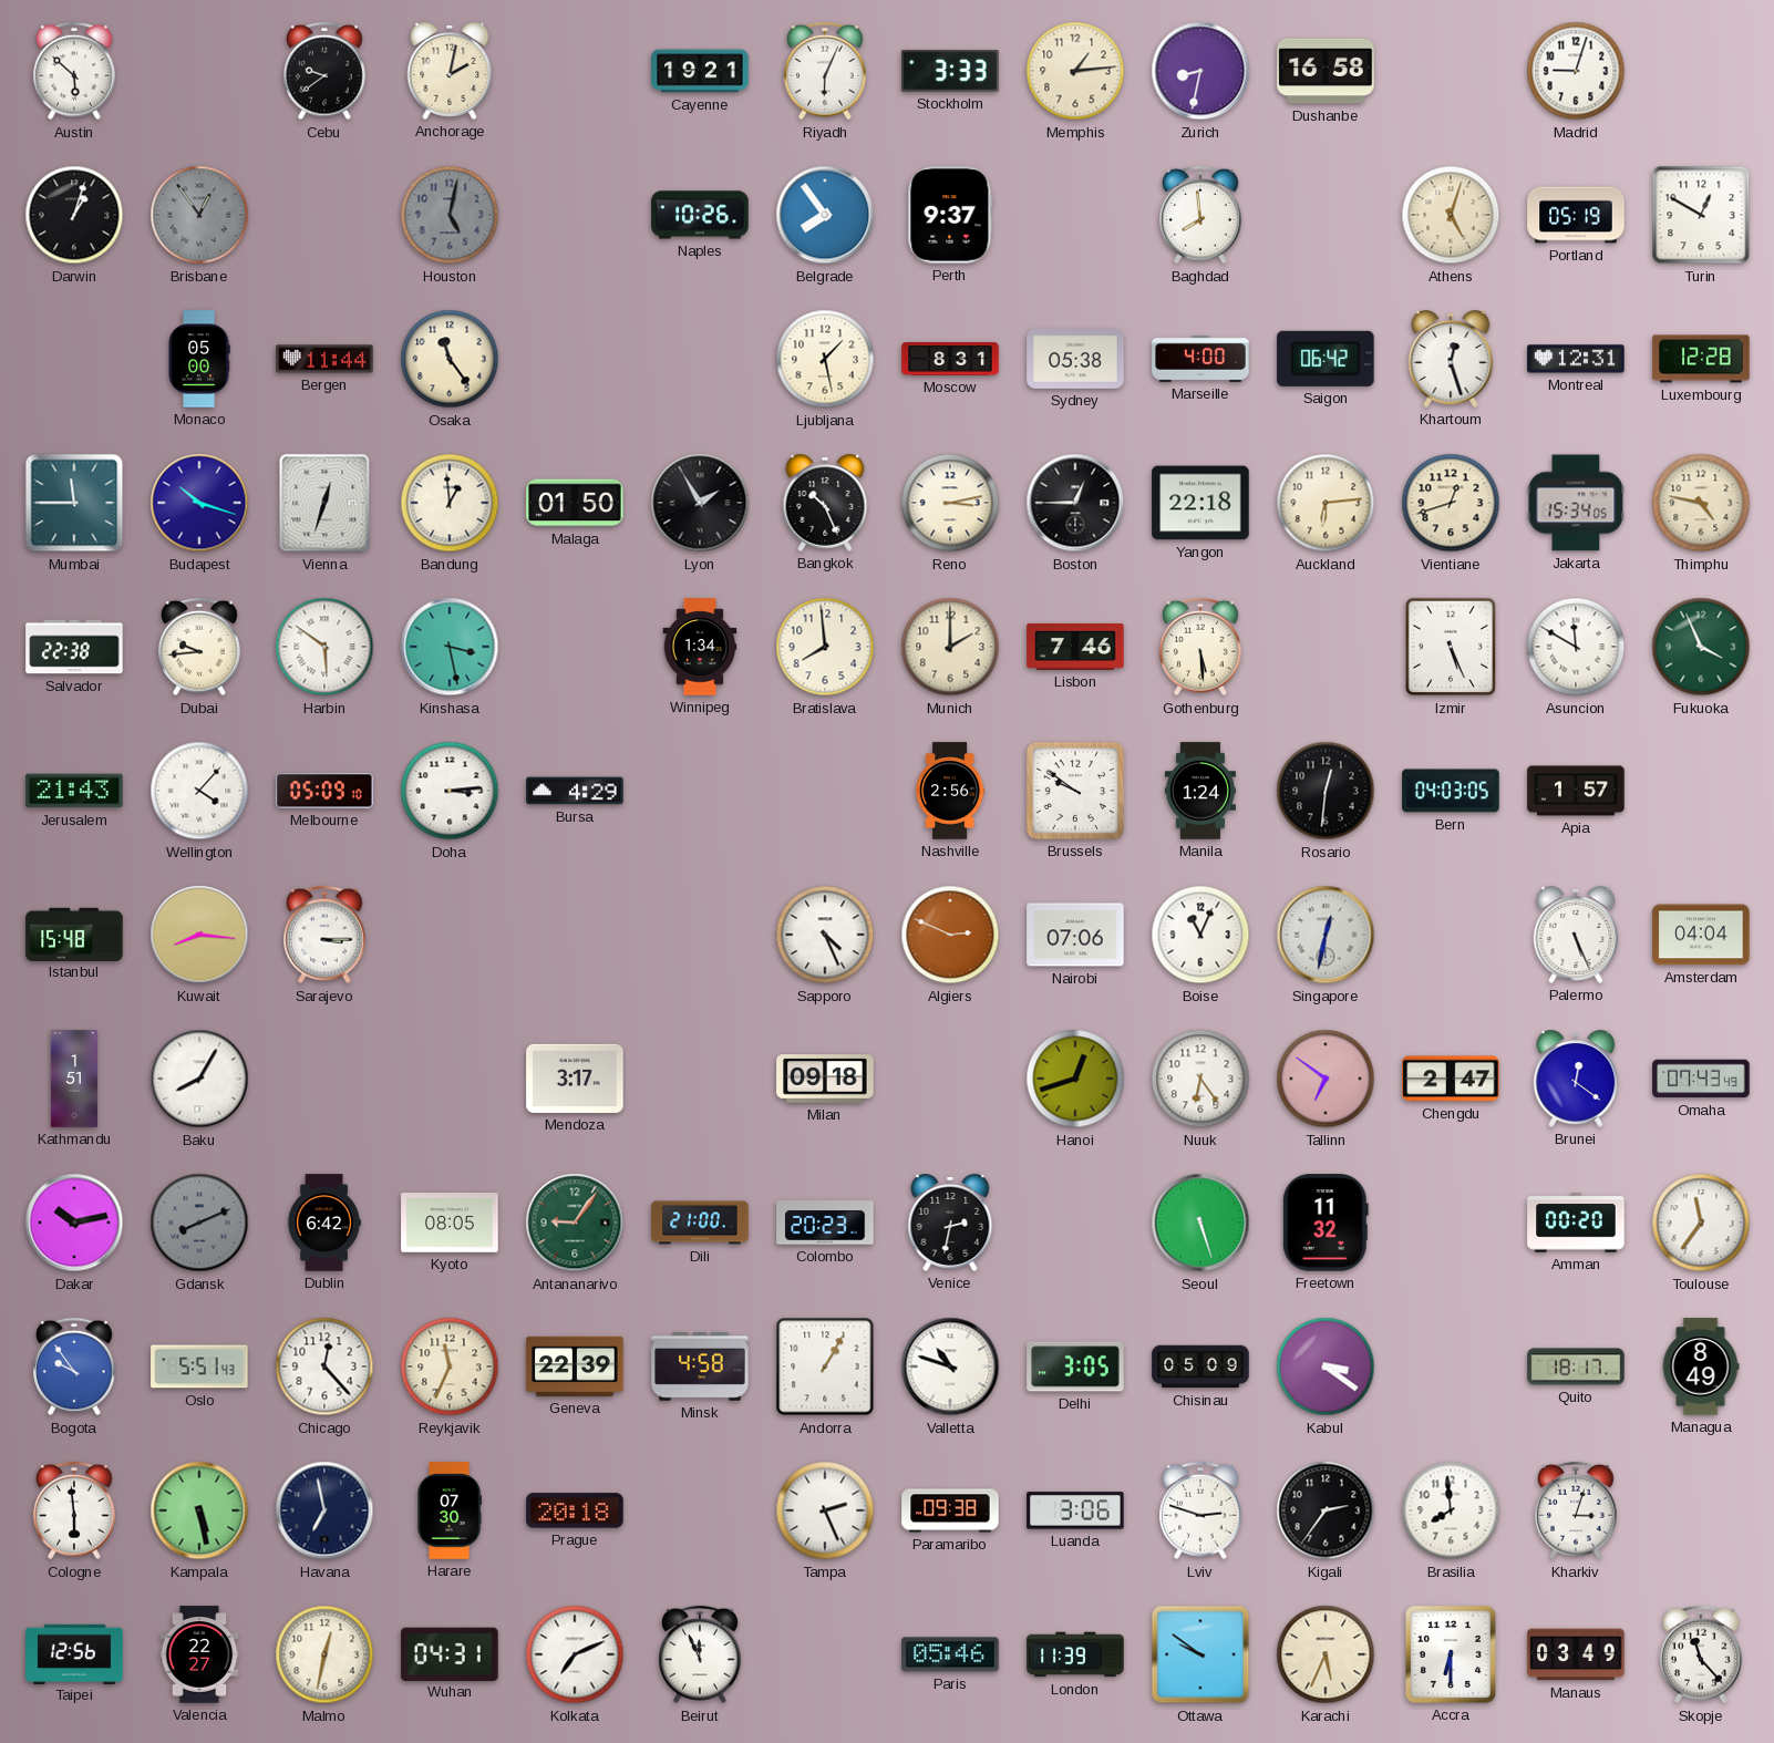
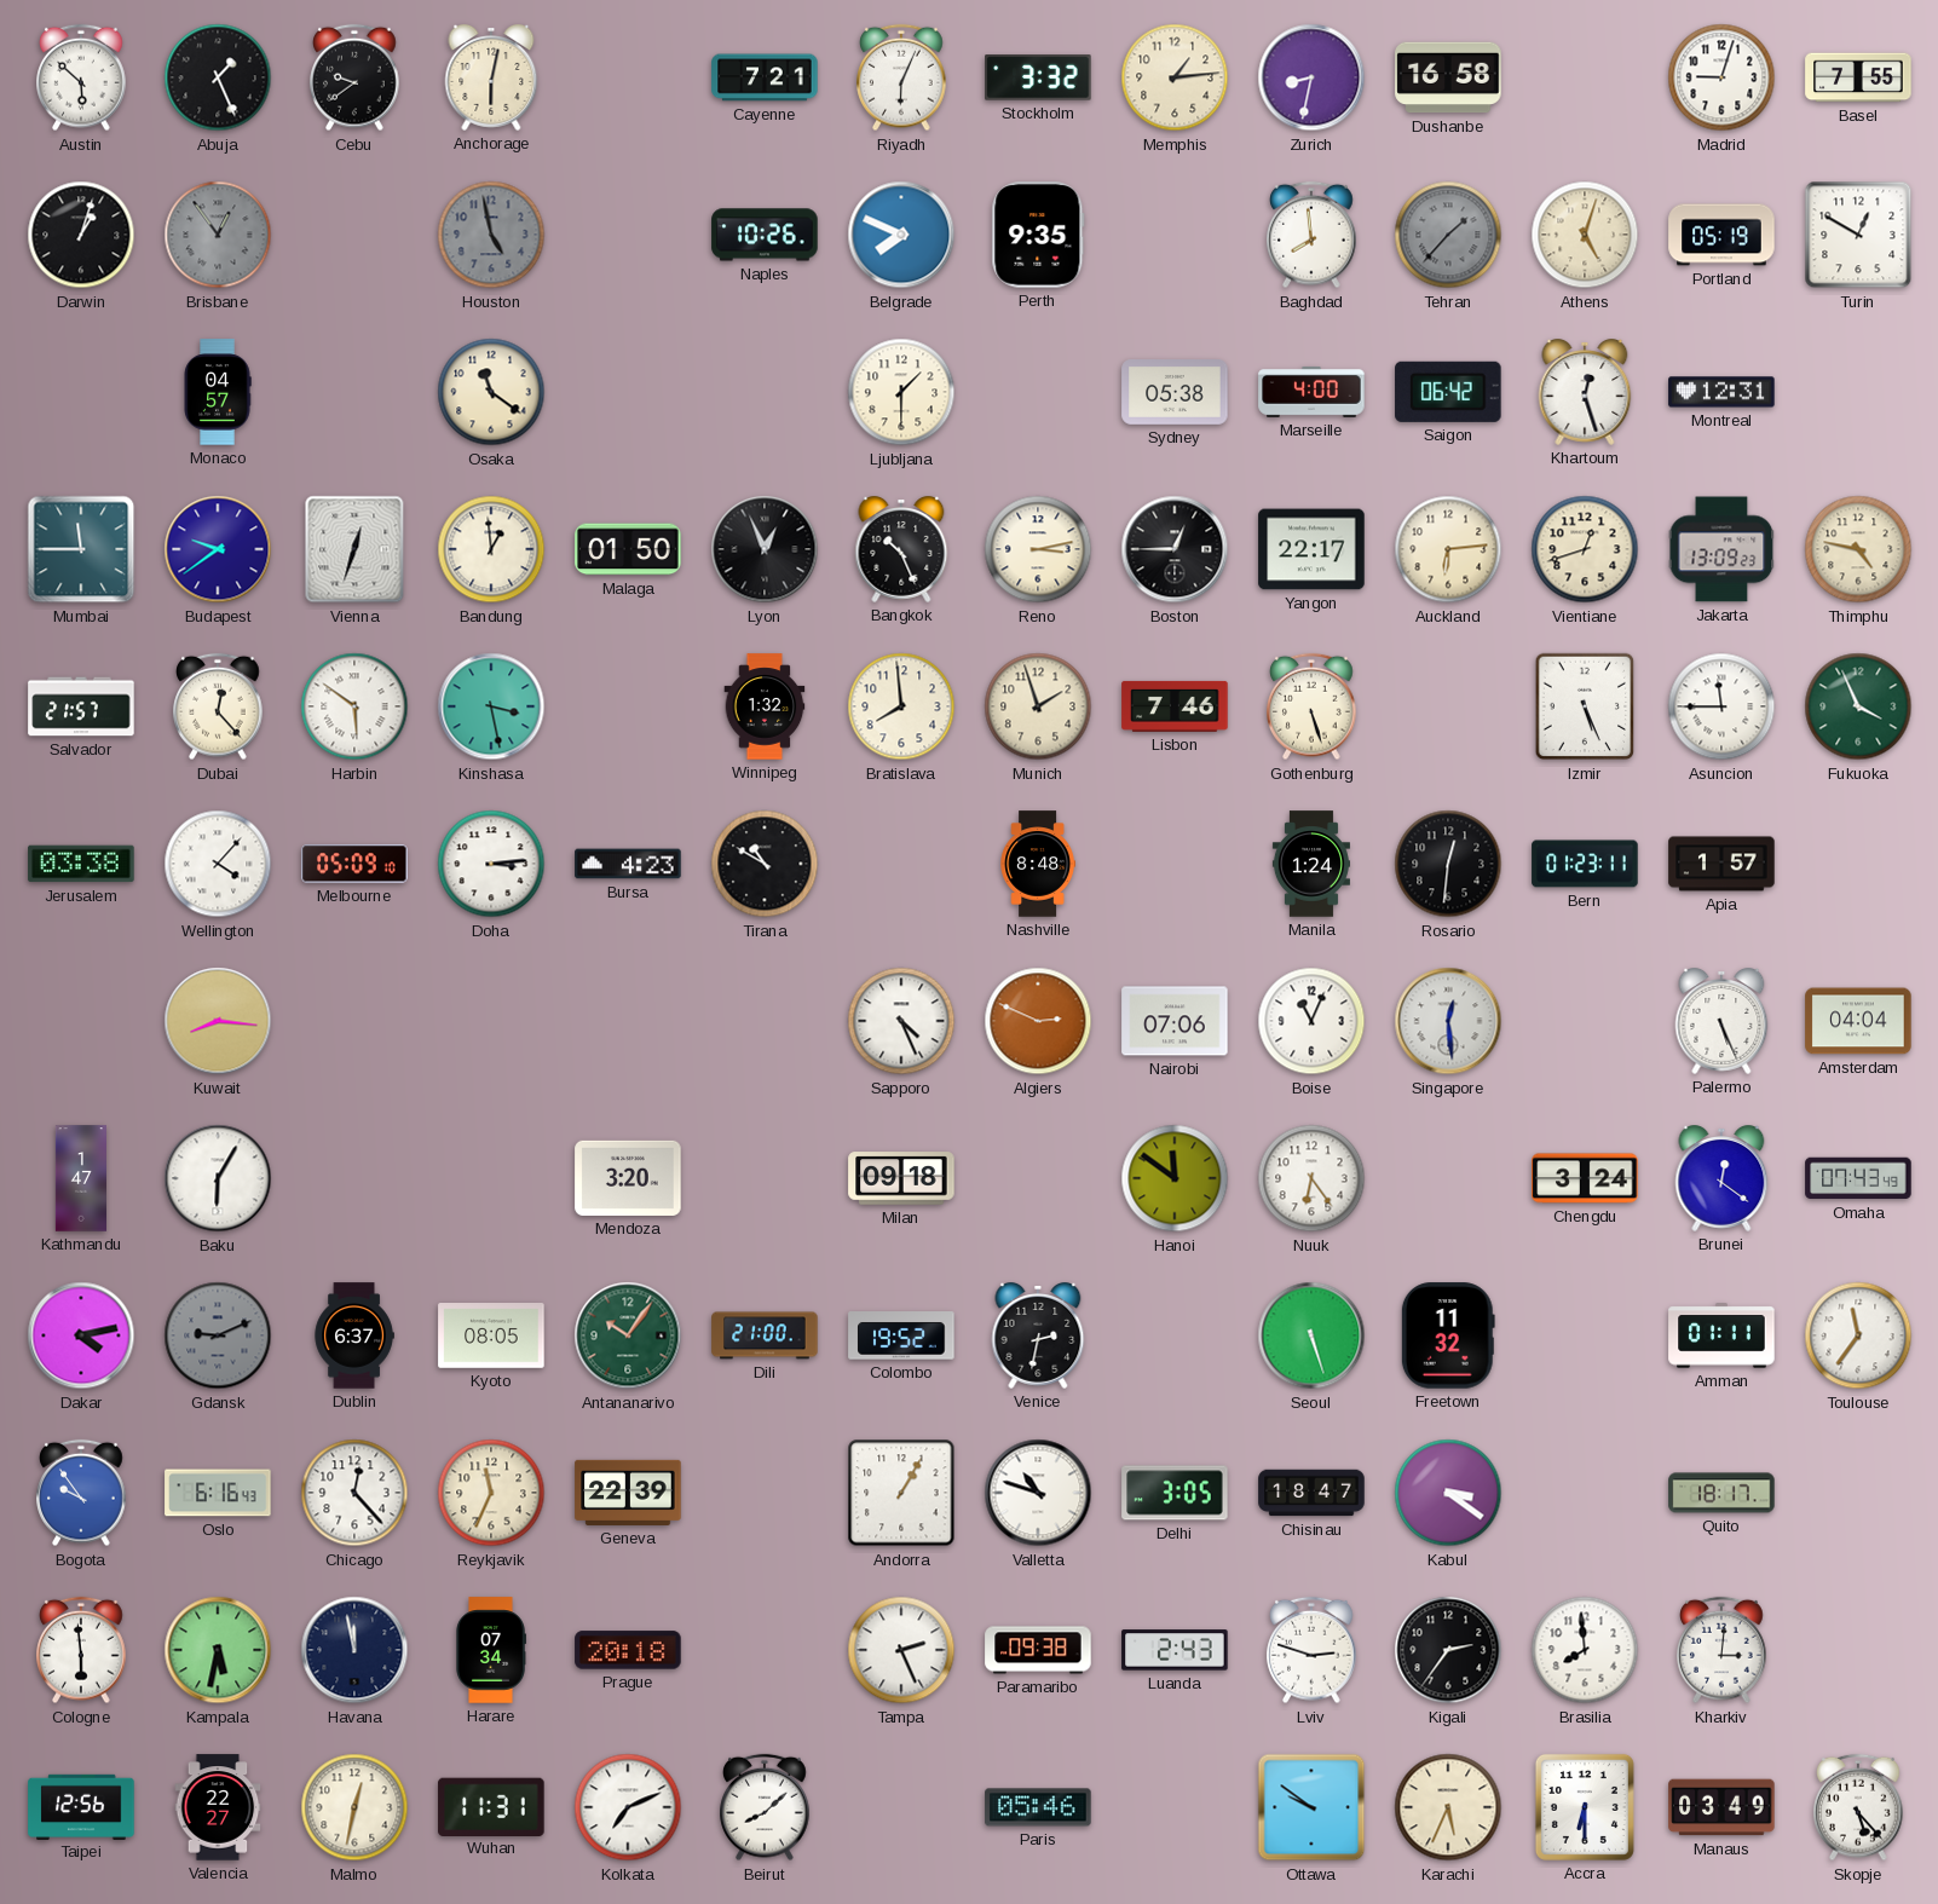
Abuja: none -> 1:26
Anchorage: 2:02 -> 6:02
Cayenne: 19:21 -> 7:21
Stockholm: 3:33 -> 3:32
Basel: none -> 7:55
Houston: 5:02 -> 4:58
Belgrade: 7:54 -> 7:49
Perth: 9:37 -> 9:35
Tehran: none -> 1:37
Monaco: 05:00 -> 04:57
Bergen: 11:44 -> none
Osaka: 11:24 -> 11:21
Ljubljana: 1:28 -> 1:30
Moscow: 8:31 -> none
Luxembourg: 12:28 -> none
Budapest: 10:18 -> 9:39
Lyon: 1:55 -> 12:56
Yangon: 22:18 -> 22:17
Jakarta: 15:34 -> 13:09
Salvador: 22:38 -> 21:57
Dubai: 9:44 -> 12:23
Winnipeg: 1:34 -> 1:32
Munich: 2:00 -> 1:57
Gothenburg: 5:29 -> 5:27
Asuncion: 11:50 -> 11:45
Jerusalem: 21:43 -> 03:38
Bursa: 4:29 -> 4:23
Tirana: none -> 10:50
Nashville: 2:56 -> 8:48
Brussels: 9:51 -> none
Bern: 04:03 -> 01:23
Istanbul: 15:48 -> none
Sarajevo: 3:15 -> none
Singapore: 12:32 -> 12:29
Kathmandu: 1:51 -> 1:47
Baku: 8:05 -> 6:05
Mendoza: 3:17 -> 3:20
Hanoi: 12:42 -> 11:51
Tallinn: 6:51 -> none
Chengdu: 2:47 -> 3:24
Dakar: 10:13 -> 4:13
Gdansk: 8:11 -> 9:11
Dublin: 6:42 -> 6:37
Antananarivo: 9:06 -> 10:06
Colombo: 20:23 -> 19:52
Amman: 00:20 -> 01:11
Oslo: 5:51 -> 6:16
Minsk: 4:58 -> none
Chisinau: 05:09 -> 18:47
Managua: 8:49 -> none
Kampala: 5:28 -> 5:32
Havana: 6:58 -> 11:58
Harare: 07:30 -> 07:34
Luanda: 3:06 -> 2:43
Kharkiv: 3:03 -> 3:01
Wuhan: 04:31 -> 11:31
Beirut: 11:56 -> 8:08
London: 11:39 -> none
Skopje: 11:23 -> 5:23
